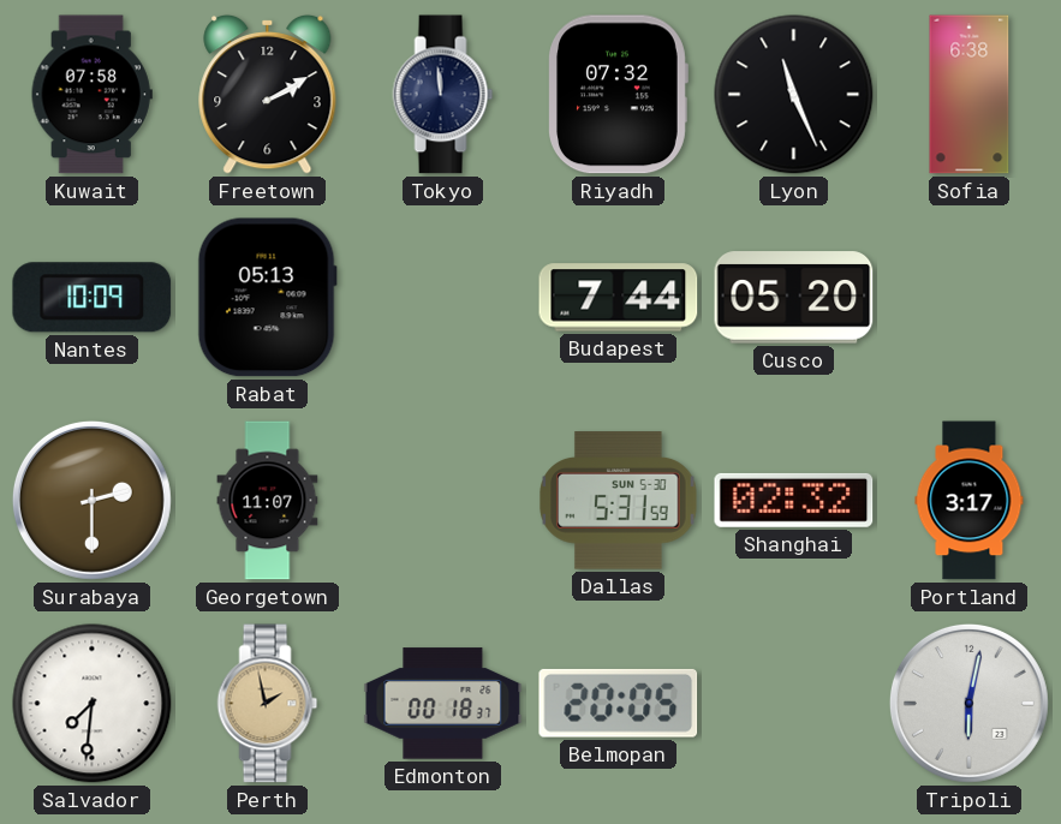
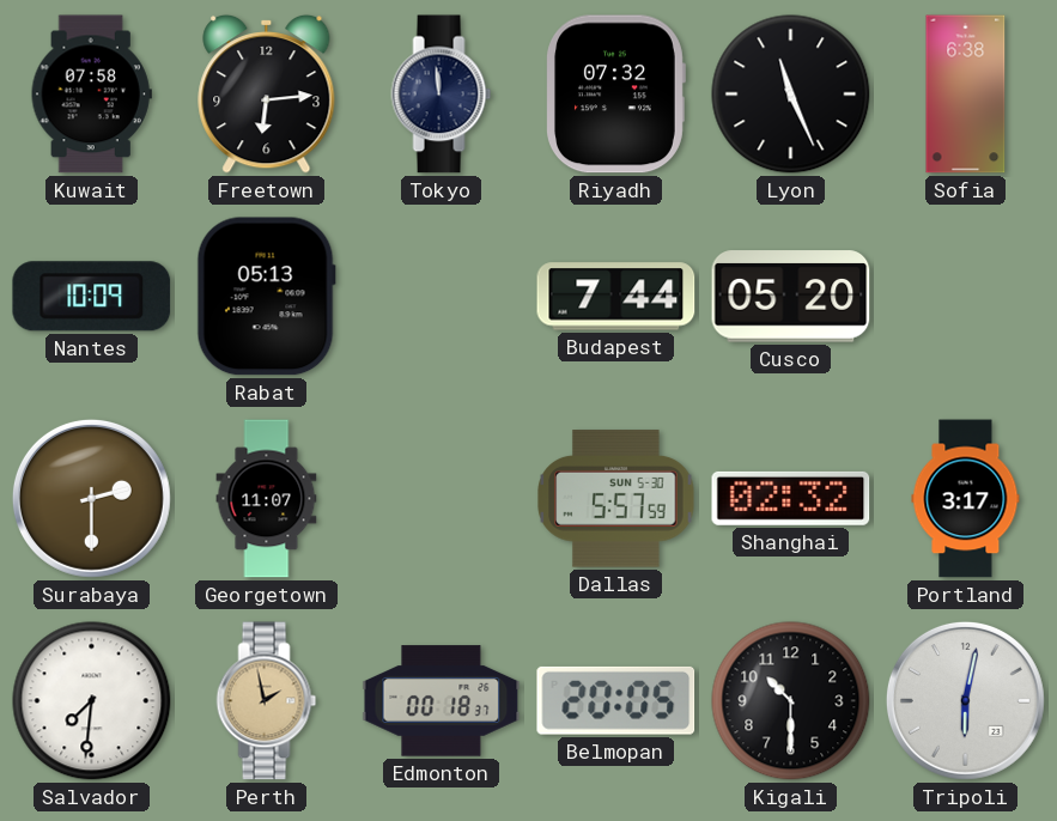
Freetown: 2:10 -> 6:14
Dallas: 5:31 -> 5:57
Kigali: none -> 10:30
